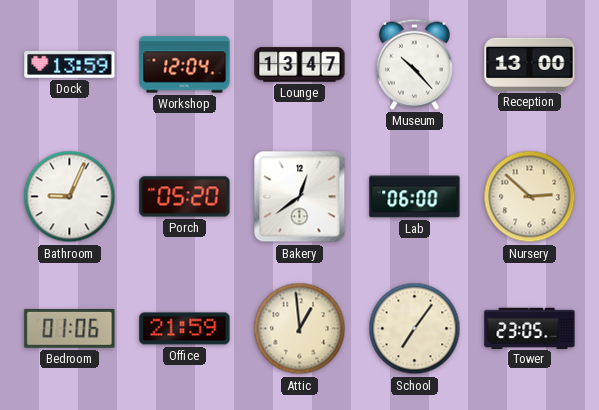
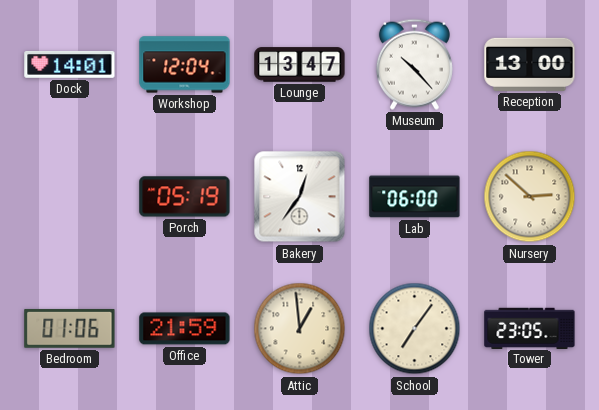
Dock: 13:59 -> 14:01
Bathroom: 9:04 -> none
Porch: 05:20 -> 05:19
Bakery: 12:39 -> 12:36
